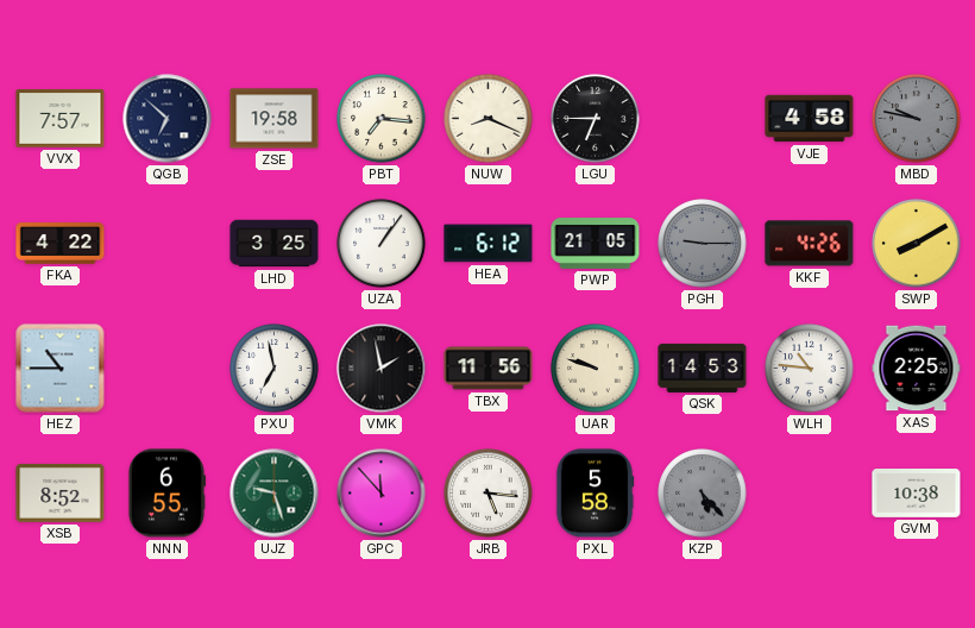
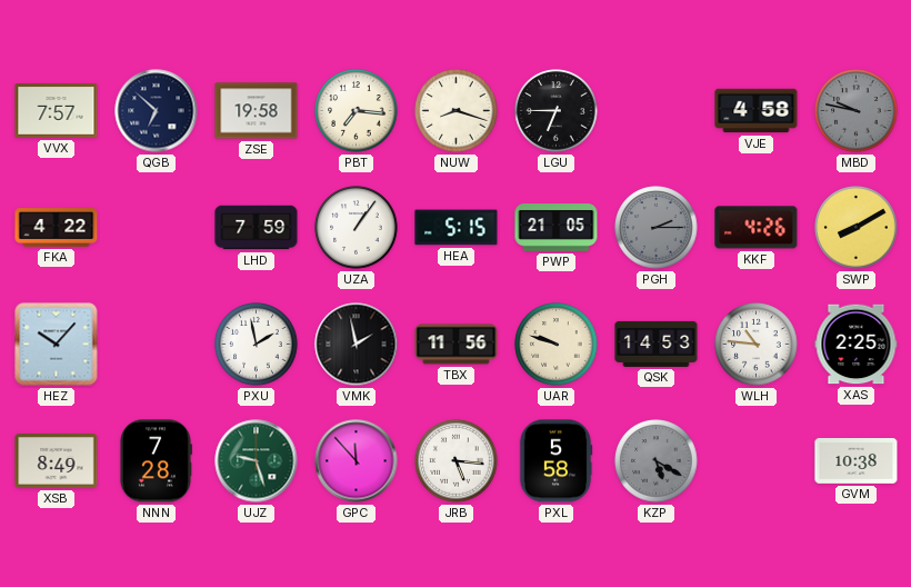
NUW: 8:19 -> 8:18
LHD: 3:25 -> 7:59
HEA: 6:12 -> 5:15
PGH: 9:15 -> 2:15
HEZ: 10:45 -> 10:07
PXU: 6:58 -> 1:58
XSB: 8:52 -> 8:49
NNN: 6:55 -> 7:28
KZP: 5:23 -> 5:20
